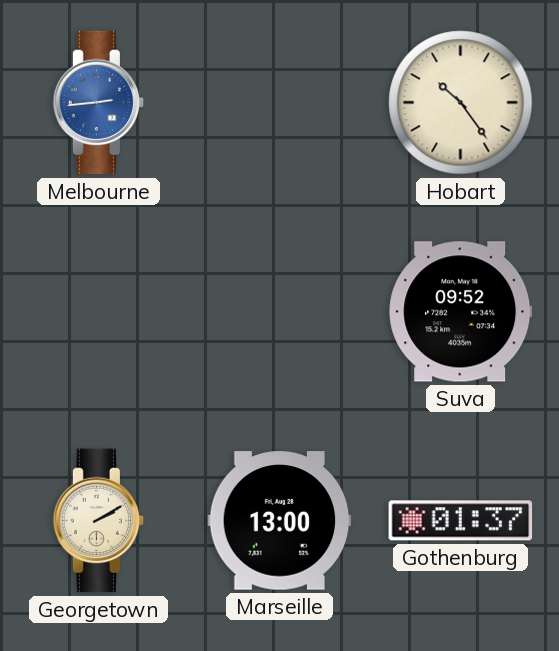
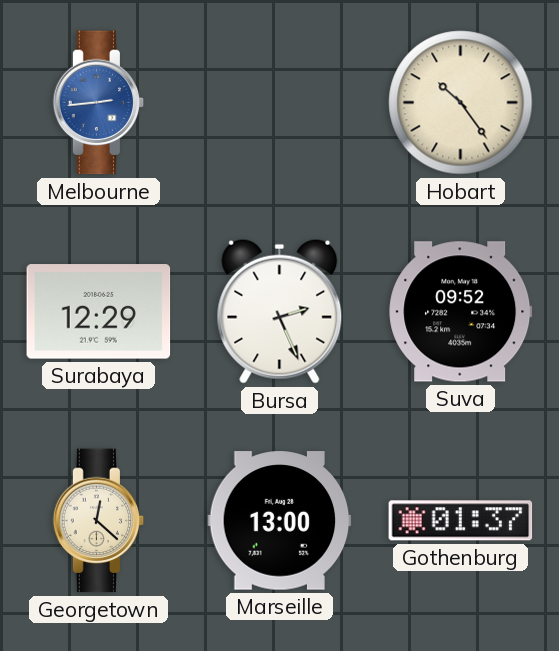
Surabaya: none -> 12:29
Bursa: none -> 2:26
Georgetown: 2:10 -> 12:22
